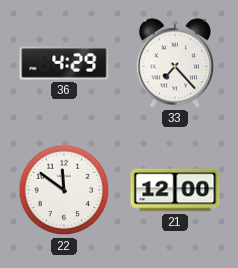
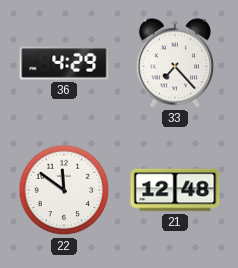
21: 12:00 -> 12:48
